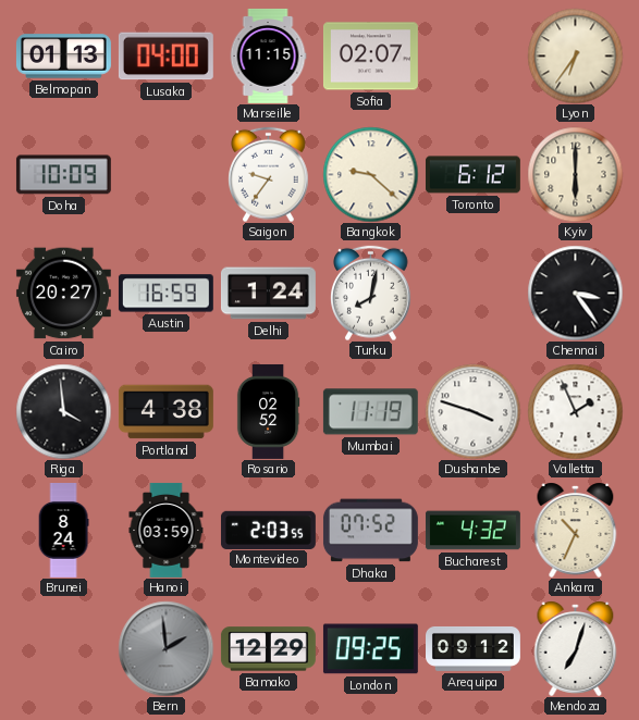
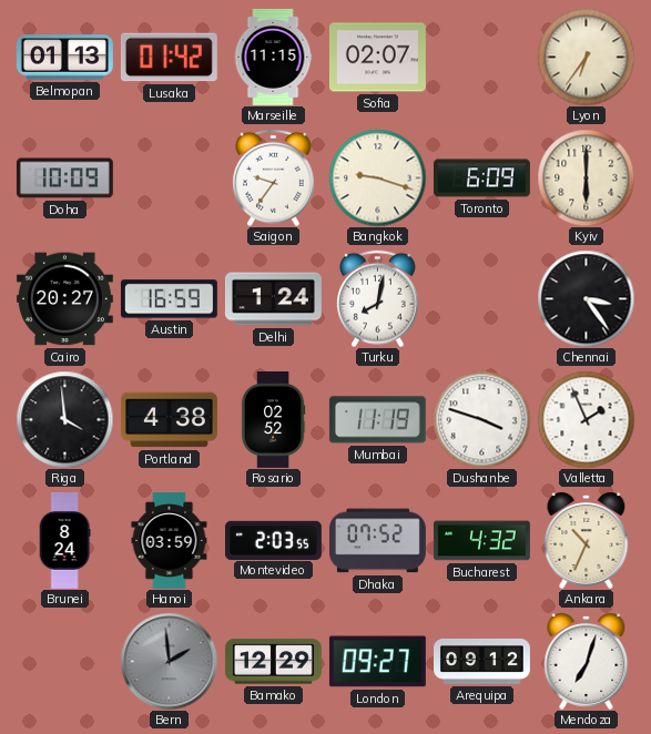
Lusaka: 04:00 -> 01:42
Bangkok: 9:22 -> 9:18
Toronto: 6:12 -> 6:09
London: 09:25 -> 09:27
